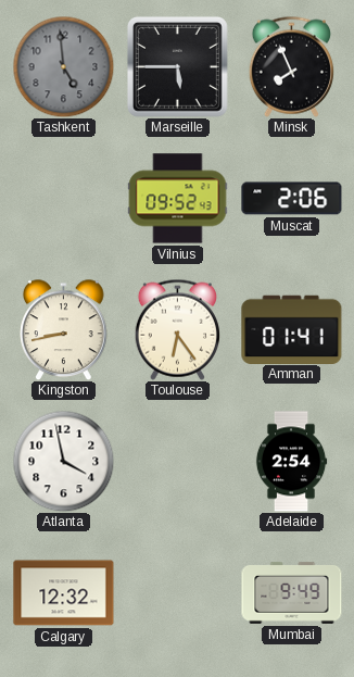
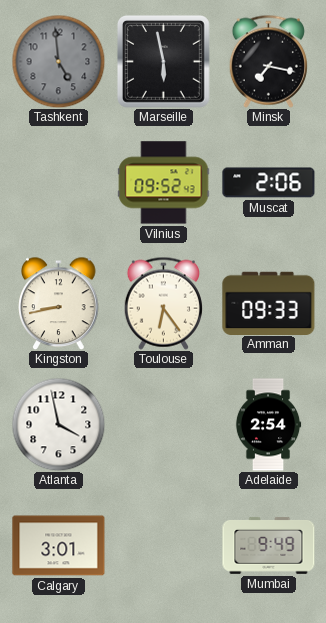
Marseille: 5:45 -> 5:58
Minsk: 7:56 -> 7:17
Amman: 01:41 -> 09:33
Calgary: 12:32 -> 3:01
